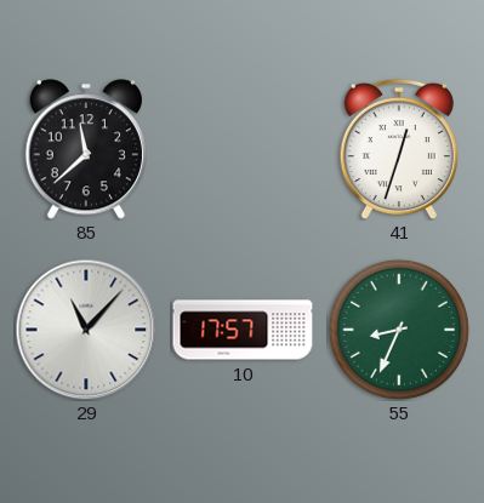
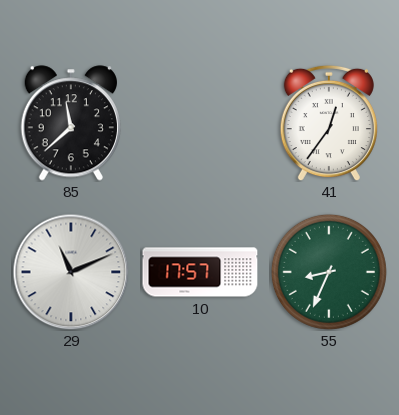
41: 12:33 -> 12:36
29: 11:07 -> 11:11
